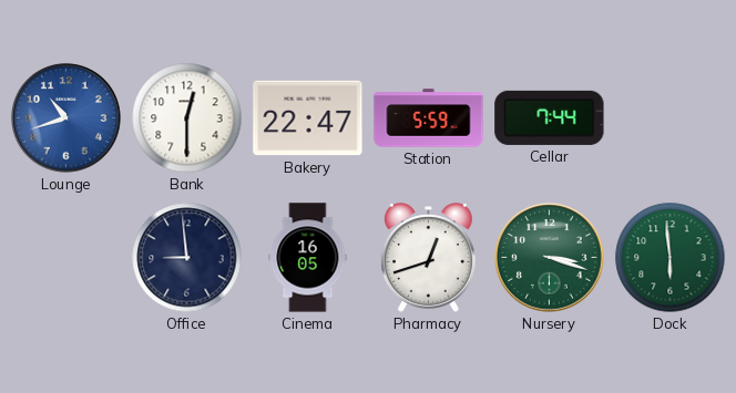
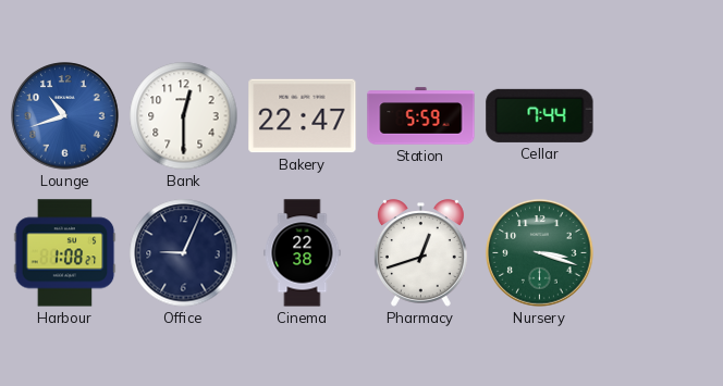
Harbour: none -> 1:08
Office: 8:59 -> 9:04
Cinema: 16:05 -> 22:38
Dock: 5:59 -> none
